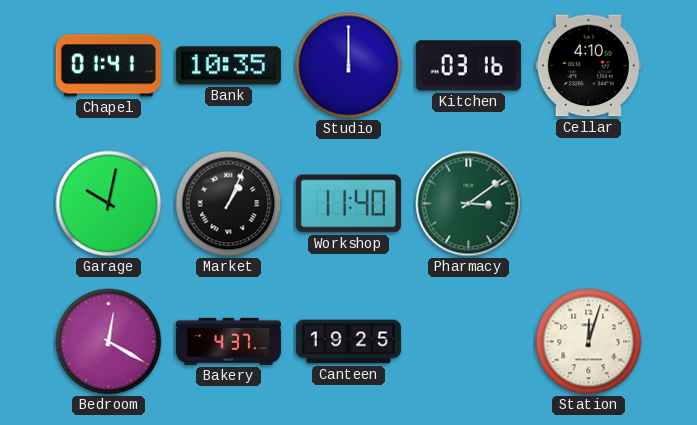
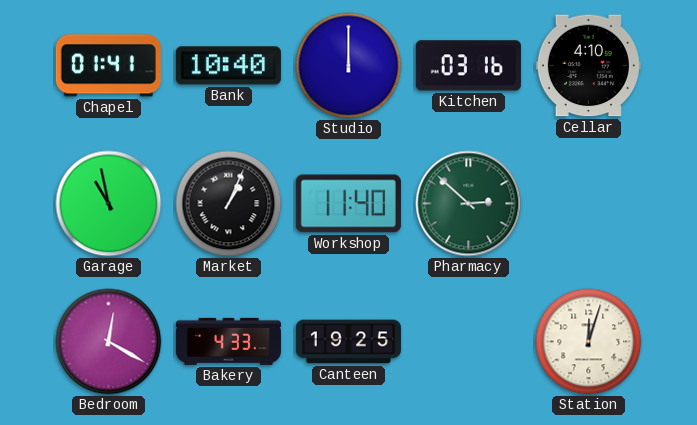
Bank: 10:35 -> 10:40
Garage: 10:02 -> 10:58
Pharmacy: 3:09 -> 2:52
Bakery: 4:37 -> 4:33
